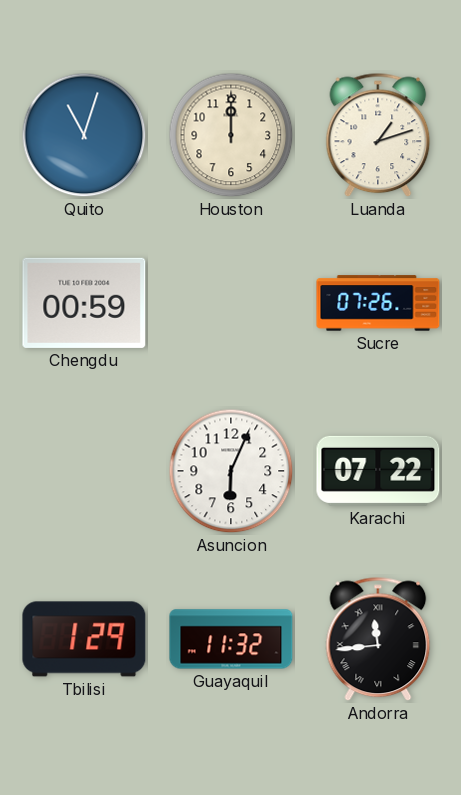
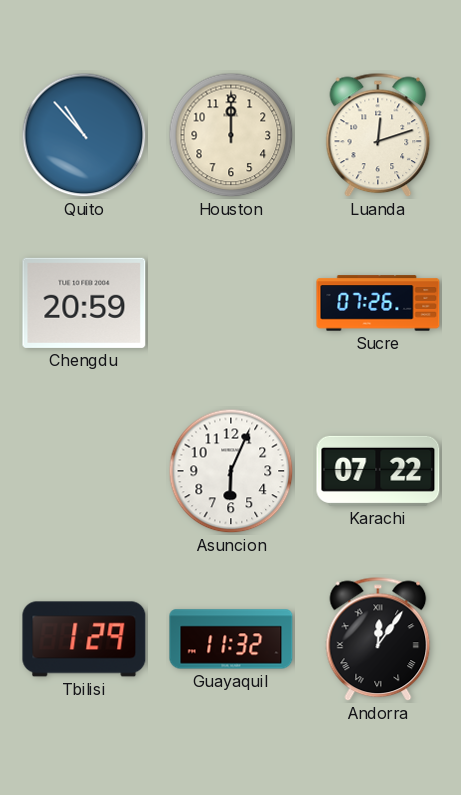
Quito: 11:03 -> 10:53
Luanda: 1:12 -> 12:12
Chengdu: 00:59 -> 20:59
Andorra: 11:44 -> 12:06
